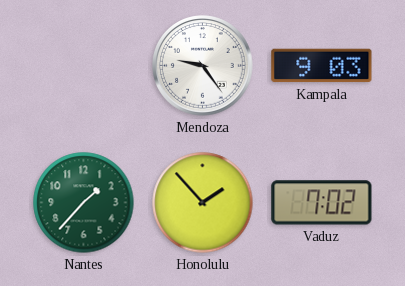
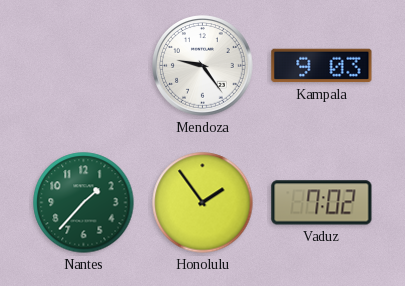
Honolulu: 1:53 -> 1:54
